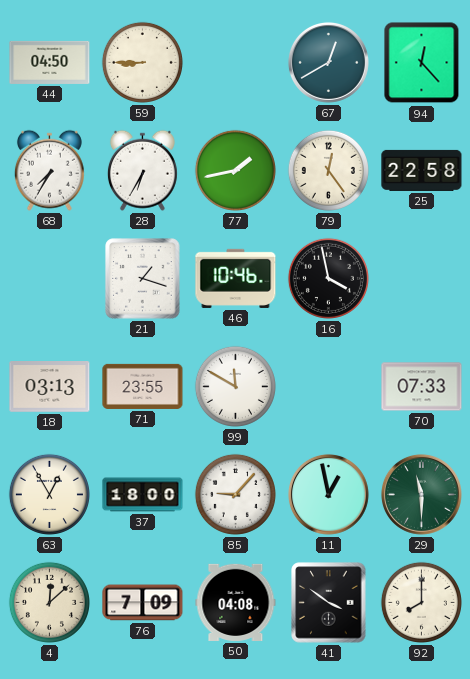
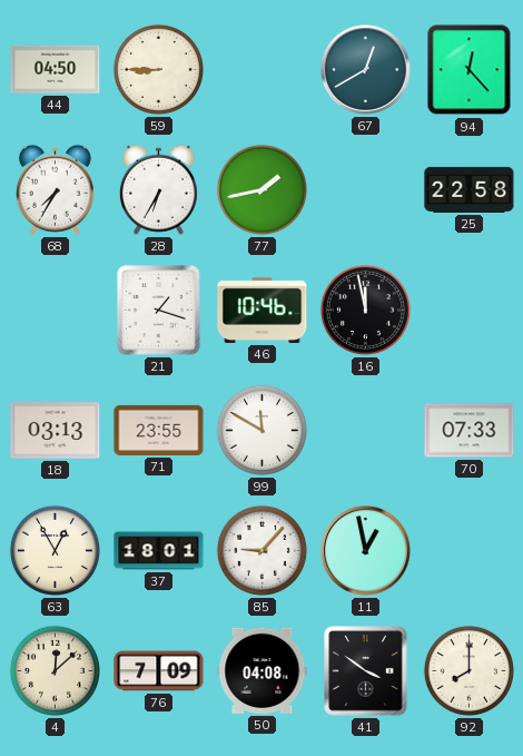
79: 12:24 -> none
16: 3:58 -> 11:58
37: 18:00 -> 18:01
29: 11:30 -> none
